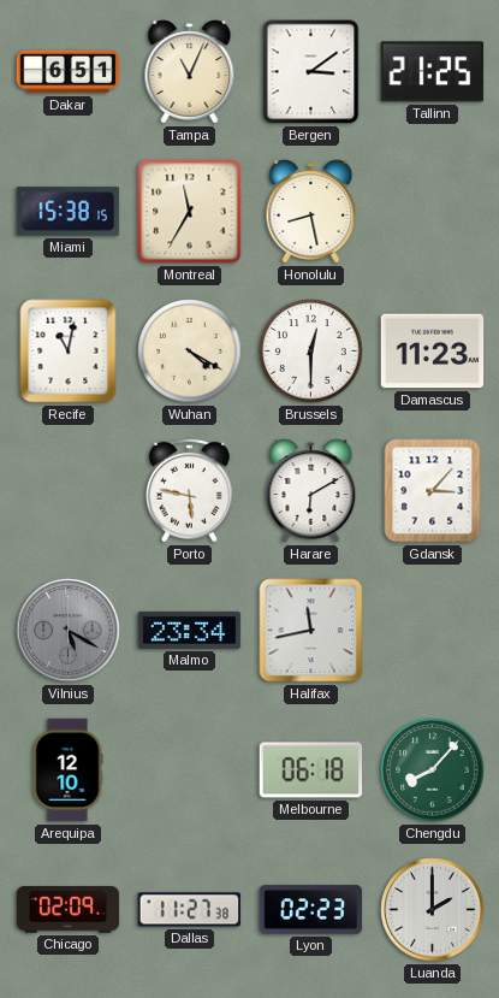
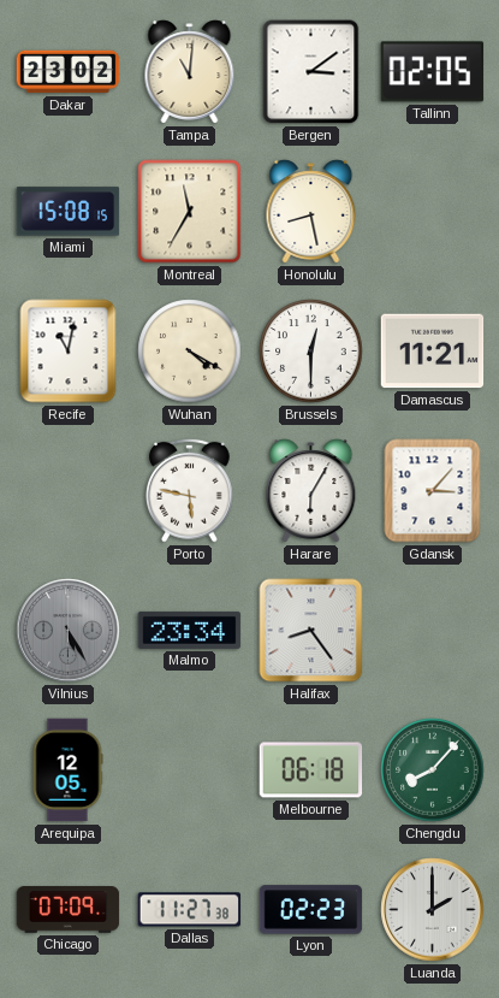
Dakar: 6:51 -> 23:02
Tampa: 11:04 -> 11:01
Tallinn: 21:25 -> 02:05
Miami: 15:38 -> 15:08
Damascus: 11:23 -> 11:21
Harare: 6:10 -> 6:05
Vilnius: 5:20 -> 5:25
Halifax: 11:43 -> 8:24
Arequipa: 12:10 -> 12:05
Chicago: 02:09 -> 07:09
